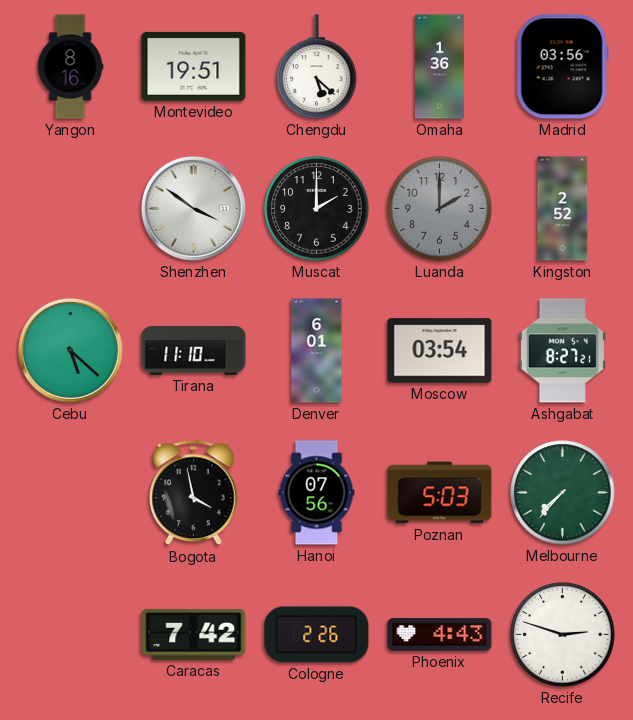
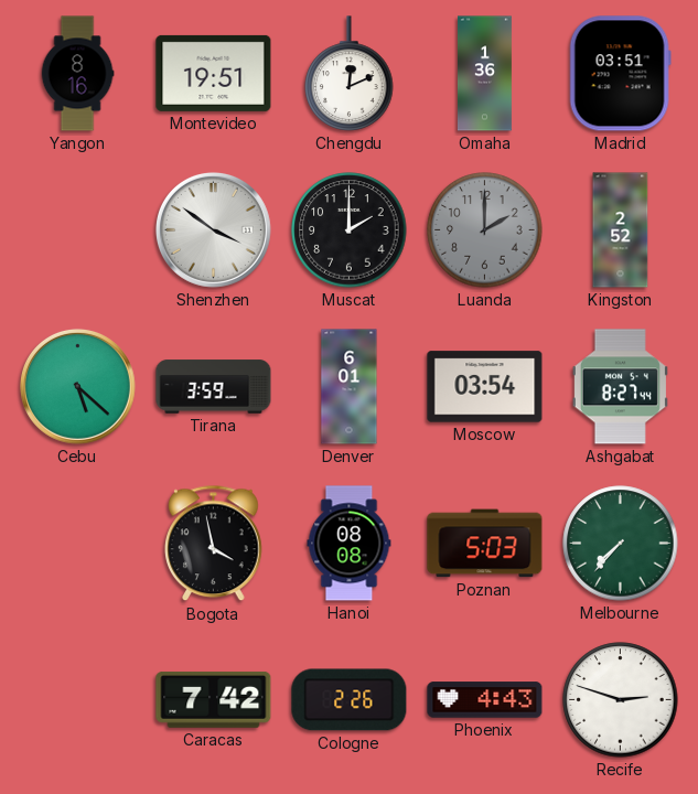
Chengdu: 5:22 -> 12:11
Madrid: 03:56 -> 03:51
Tirana: 11:10 -> 3:59
Ashgabat: 8:27:21 -> 8:27:44
Hanoi: 07:56 -> 08:08
